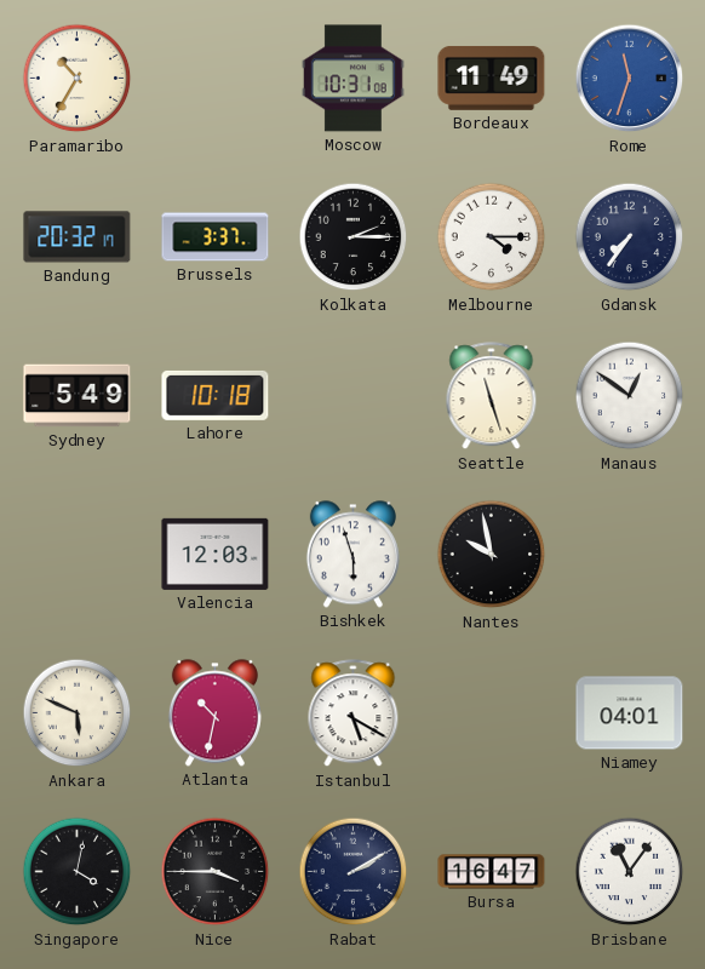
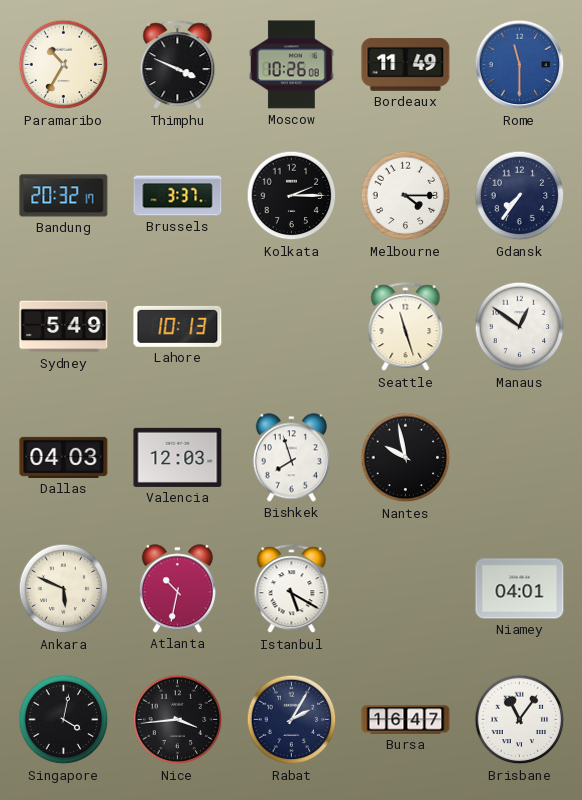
Thimphu: none -> 3:49
Moscow: 10:31 -> 10:26
Rome: 11:33 -> 11:30
Lahore: 10:18 -> 10:13
Dallas: none -> 04:03
Bishkek: 5:57 -> 7:57
Nice: 3:45 -> 3:44
Rabat: 2:10 -> 2:05
